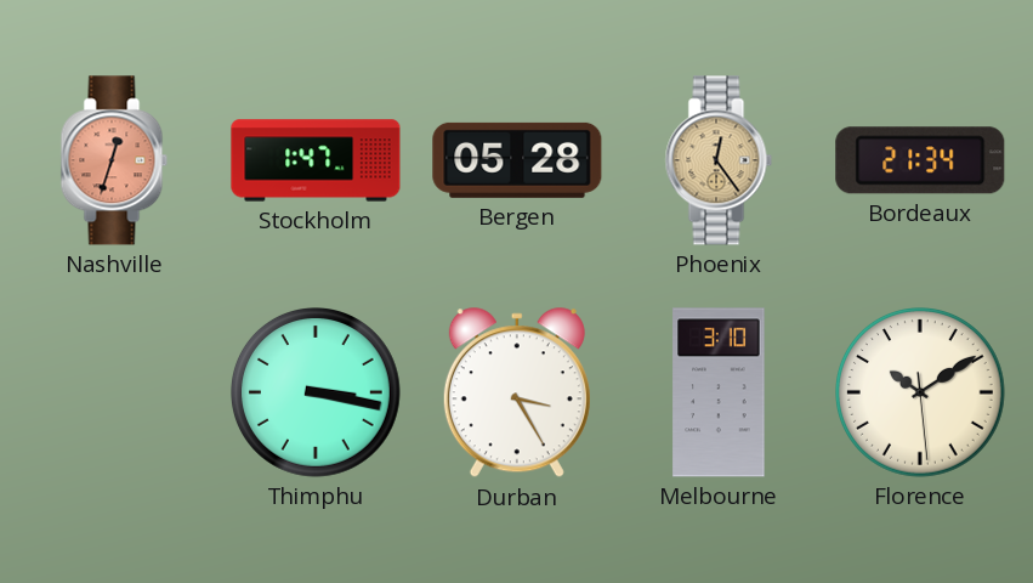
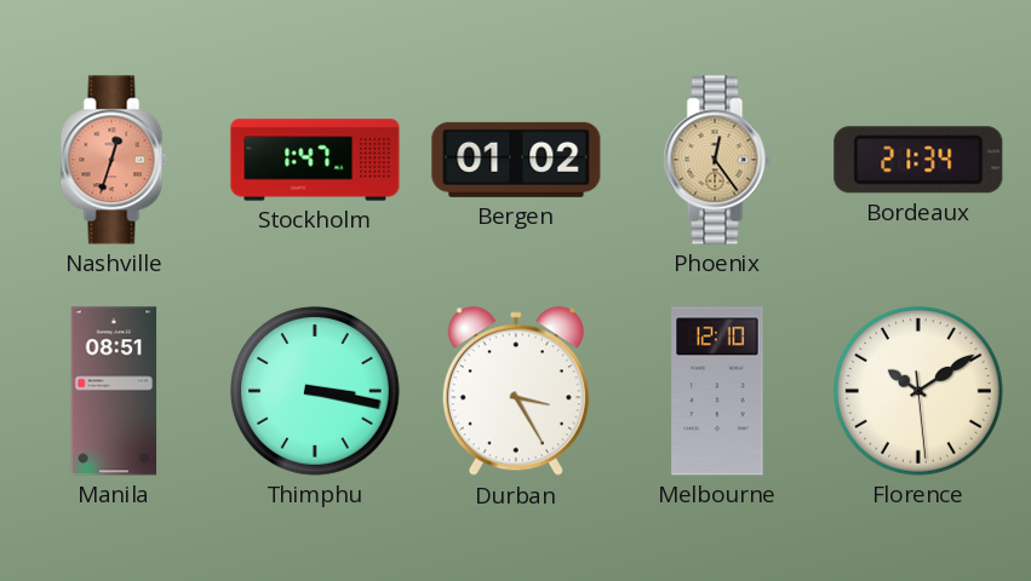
Bergen: 05:28 -> 01:02
Manila: none -> 08:51
Melbourne: 3:10 -> 12:10
